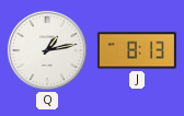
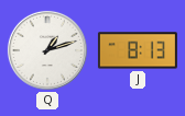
Q: 1:13 -> 1:12
